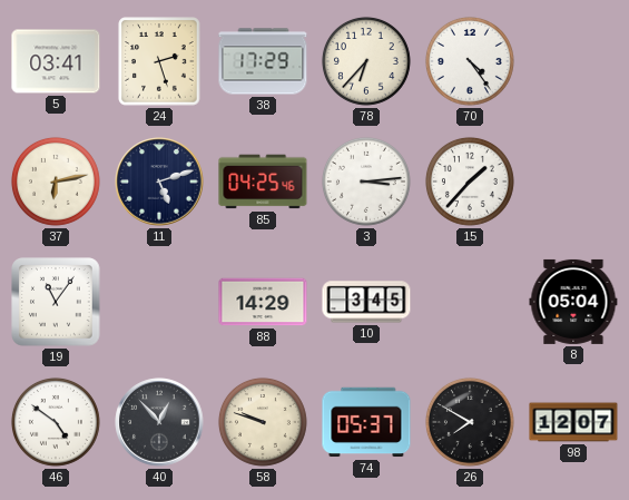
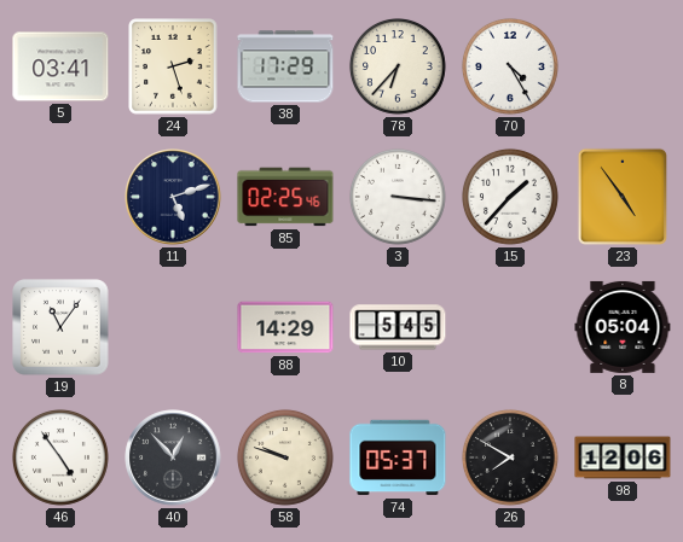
70: 4:24 -> 4:25
37: 6:13 -> none
85: 04:25 -> 02:25
3: 3:14 -> 3:16
23: none -> 4:54
10: 3:45 -> 5:45
46: 4:51 -> 4:54
98: 12:07 -> 12:06
